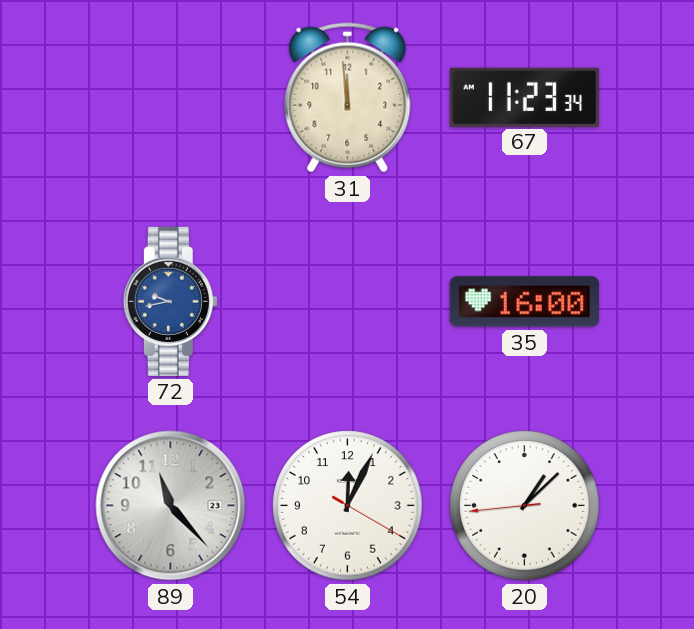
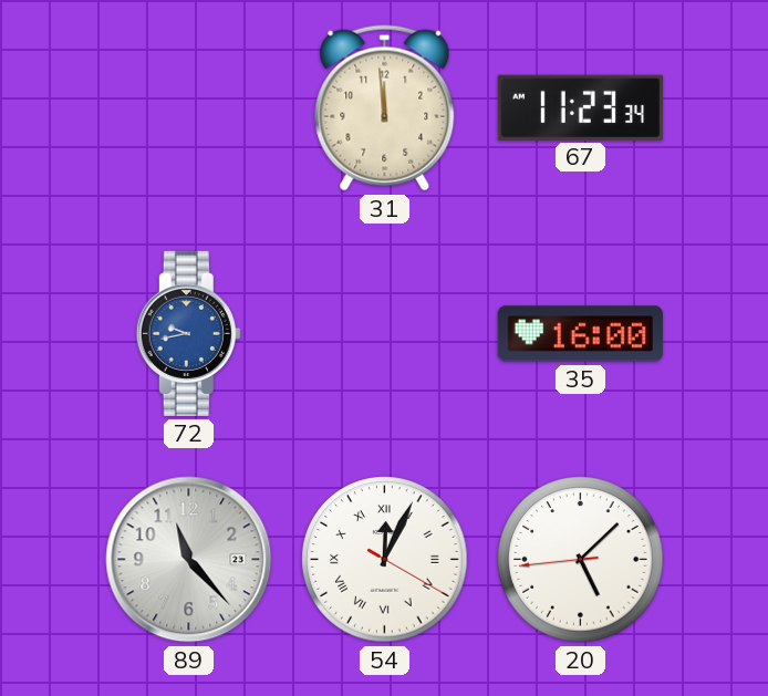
54 numerals: Arabic -> Roman
20: 1:07 -> 5:07
